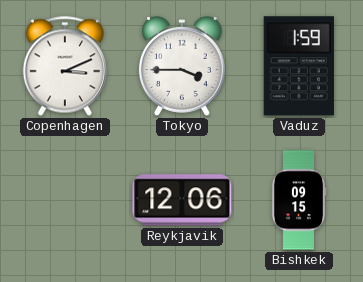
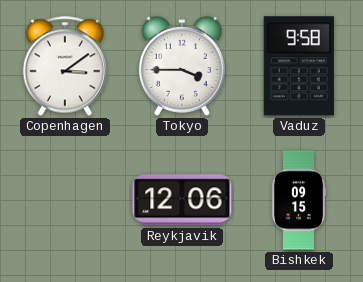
Copenhagen: 3:11 -> 3:09
Vaduz: 1:59 -> 9:58
